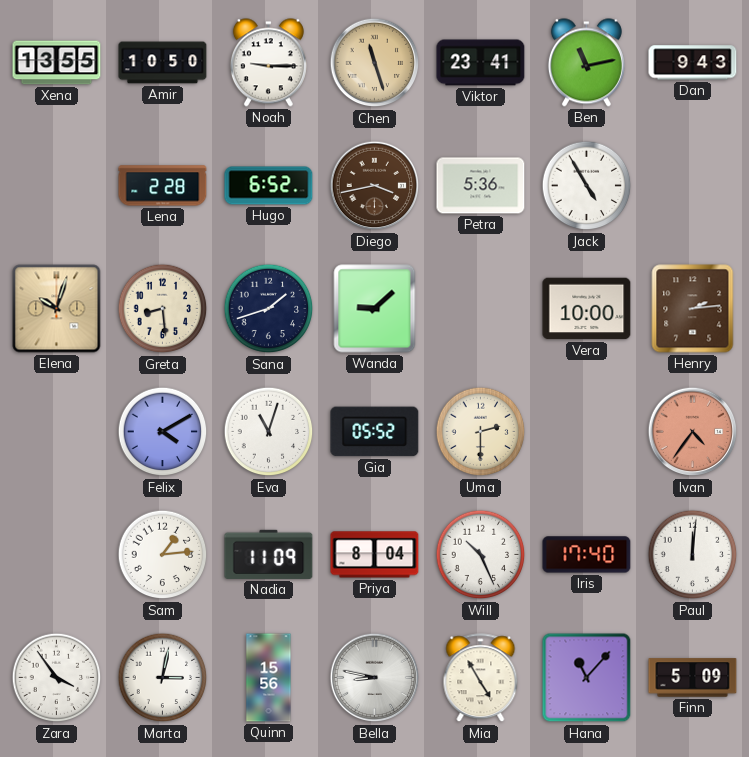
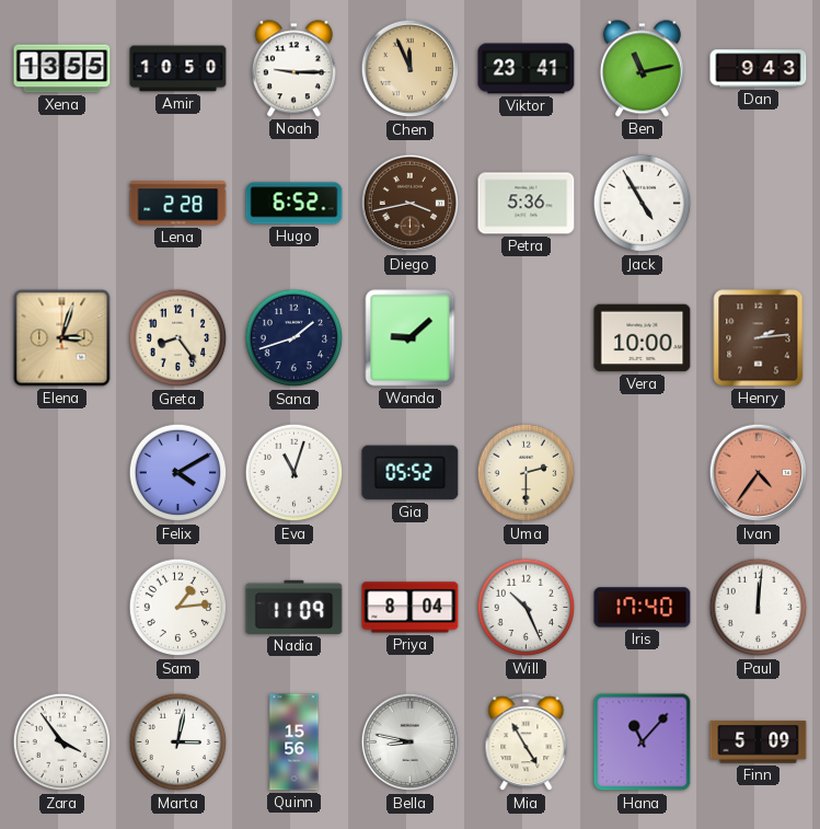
Chen: 11:27 -> 11:56
Elena: 10:03 -> 3:03
Greta: 8:29 -> 8:24
